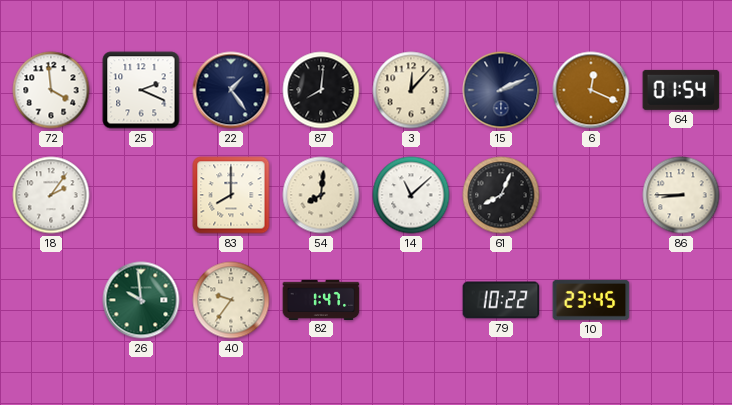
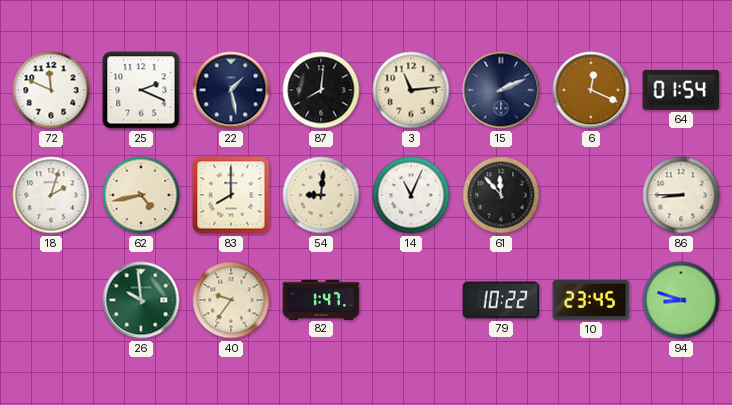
72: 3:59 -> 11:49
22: 1:24 -> 1:28
3: 12:07 -> 11:14
18: 2:06 -> 2:03
62: none -> 4:43
54: 8:01 -> 9:01
14: 11:08 -> 11:04
61: 8:04 -> 11:53
94: none -> 8:48
